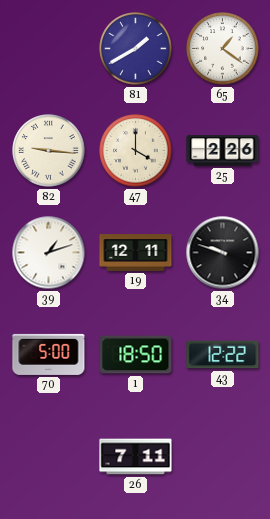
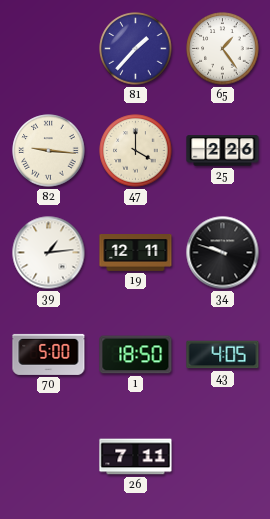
81: 1:40 -> 1:37
65: 1:21 -> 1:24
39: 1:12 -> 1:14
43: 12:22 -> 4:05
